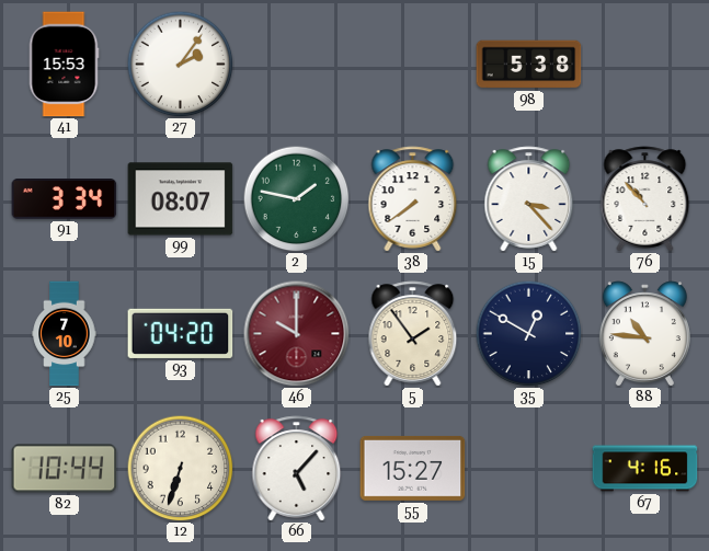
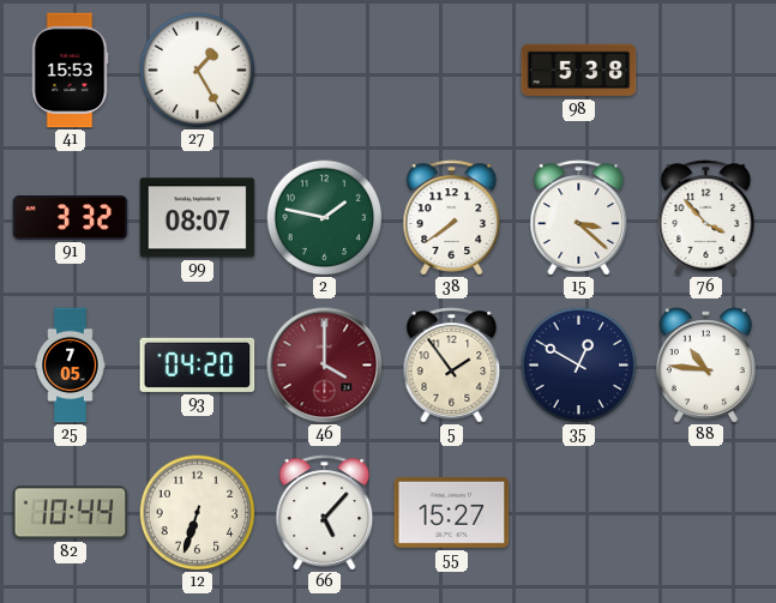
27: 2:06 -> 1:25
91: 3:34 -> 3:32
15: 3:23 -> 3:22
76: 10:53 -> 3:53
25: 7:10 -> 7:05
46: 10:00 -> 4:00
67: 4:16 -> none
